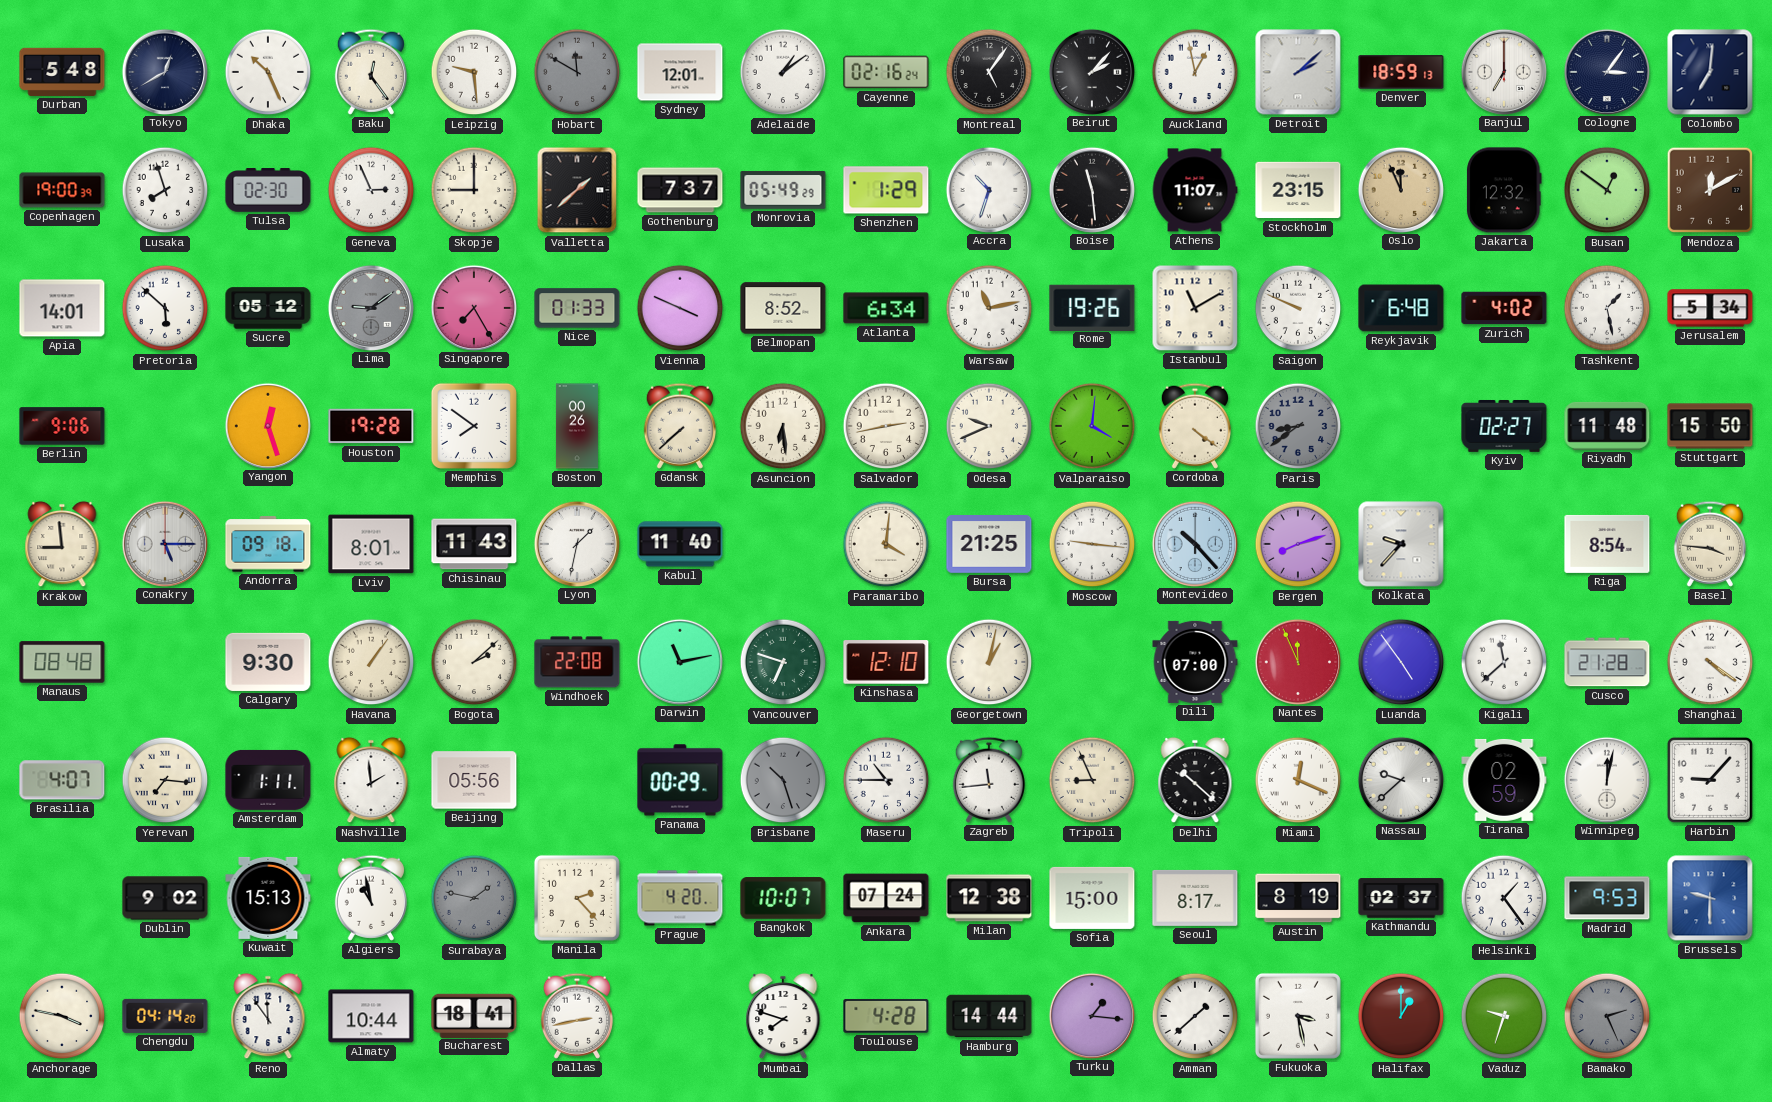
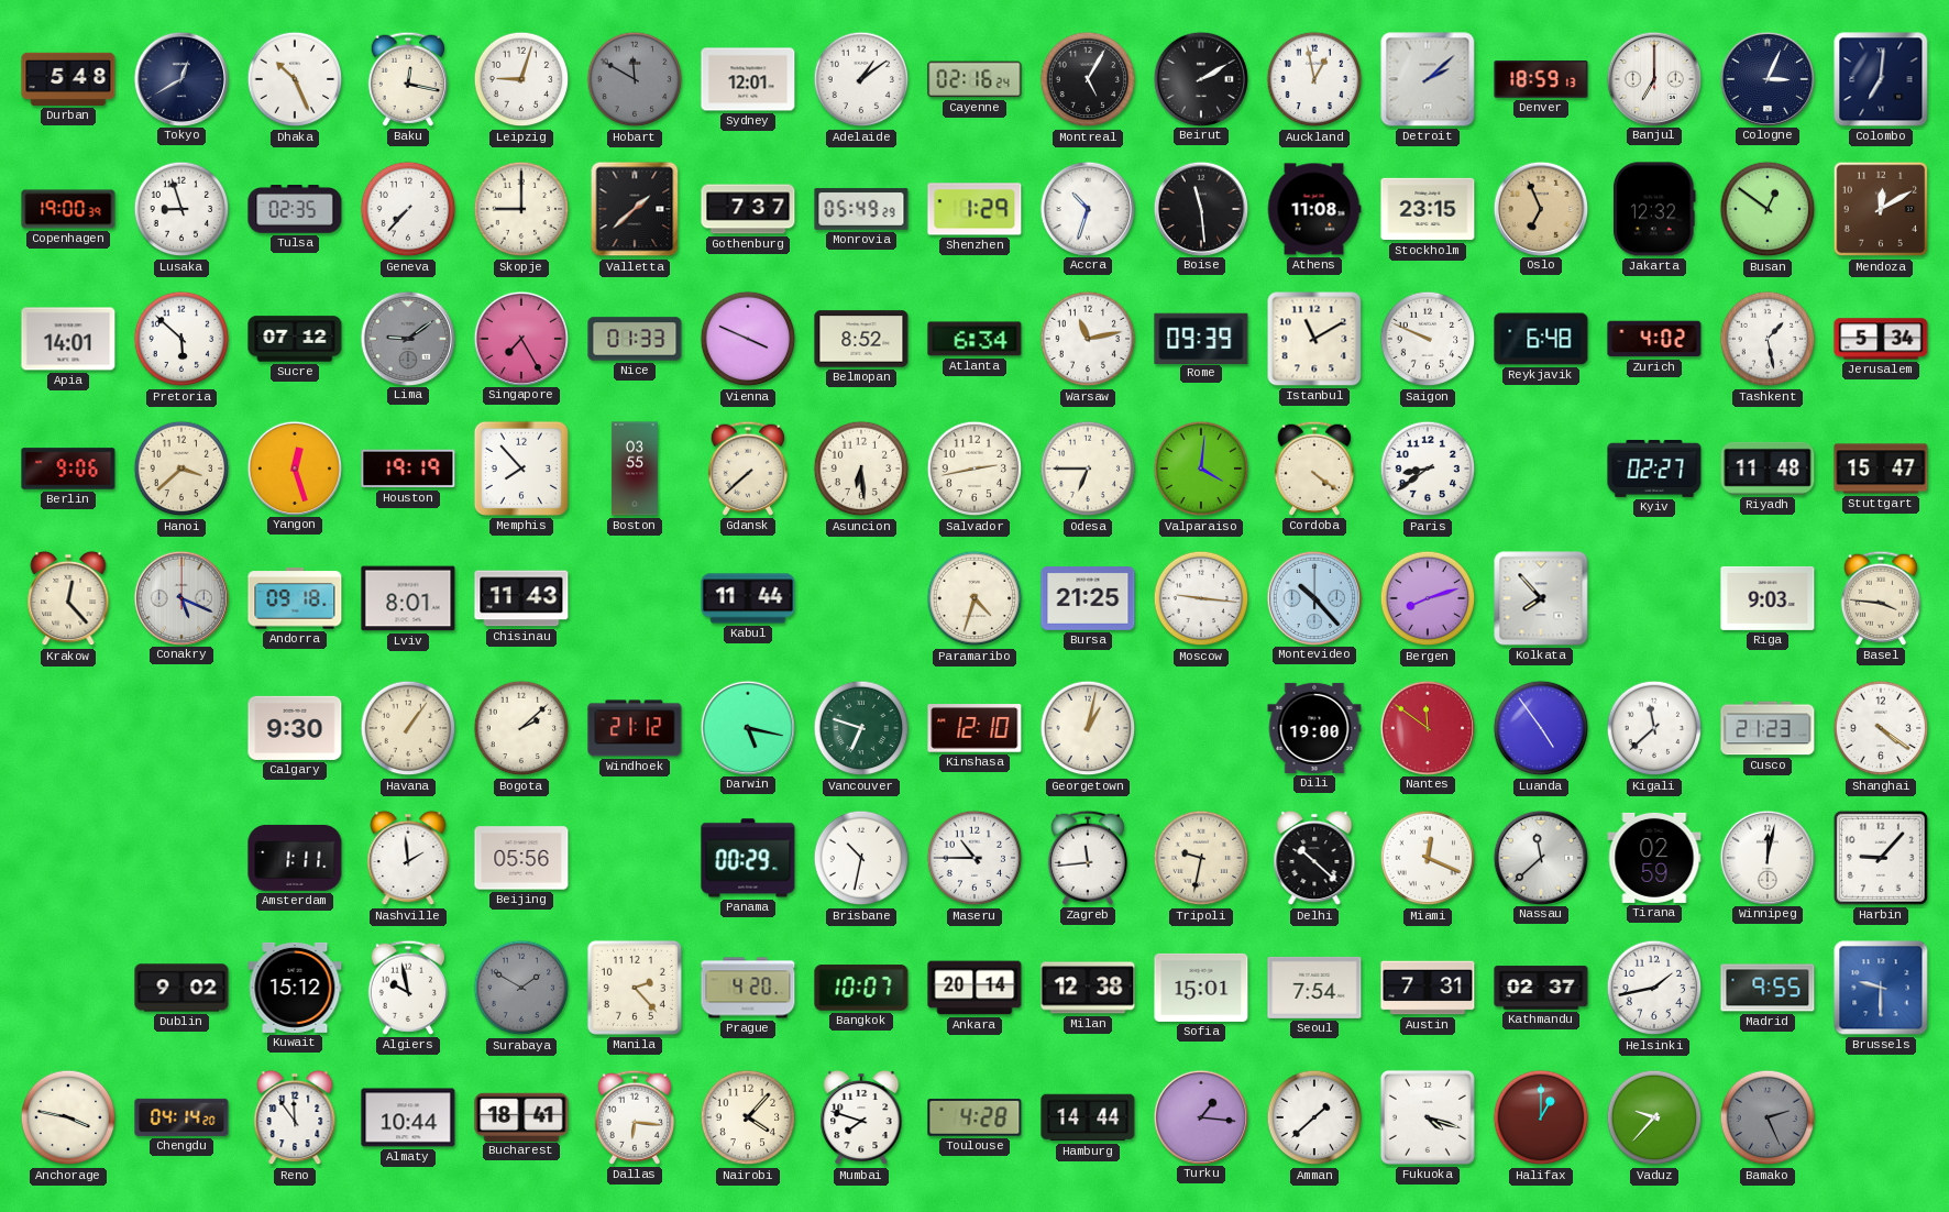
Baku: 12:24 -> 12:17
Leipzig: 9:29 -> 9:03
Montreal: 5:06 -> 5:05
Beirut: 2:07 -> 2:10
Cologne: 3:06 -> 3:04
Lusaka: 7:57 -> 8:57
Tulsa: 02:30 -> 02:35
Geneva: 2:56 -> 7:37
Athens: 11:07 -> 11:08
Oslo: 11:56 -> 6:56
Sucre: 05:12 -> 07:12
Rome: 19:26 -> 09:39
Hanoi: none -> 3:38
Houston: 19:28 -> 19:19
Memphis: 7:51 -> 7:53
Boston: 00:26 -> 03:55
Odesa: 9:41 -> 6:45
Paris dial: grey -> white
Stuttgart: 15:50 -> 15:47
Krakow: 8:59 -> 12:23
Conakry: 5:15 -> 5:19
Lyon: 1:32 -> none
Kabul: 11:40 -> 11:44
Paramaribo: 4:01 -> 4:33
Kolkata: 9:37 -> 7:53
Riga: 8:54 -> 9:03
Manaus: 08:48 -> none
Windhoek: 22:08 -> 21:12
Darwin: 11:13 -> 5:17
Dili: 07:00 -> 19:00
Nantes: 11:56 -> 11:51
Cusco: 21:28 -> 21:23
Brasilia: 4:07 -> none
Yerevan: 7:16 -> none
Brisbane: 10:27 -> 10:32
Brisbane dial: grey -> white
Tripoli: 8:56 -> 9:32
Nassau: 9:38 -> 11:38
Kuwait: 15:13 -> 15:12
Algiers: 10:58 -> 9:58
Surabaya: 1:47 -> 1:50
Ankara: 07:24 -> 20:14
Sofia: 15:00 -> 15:01
Seoul: 8:17 -> 7:54
Austin: 8:19 -> 7:31
Helsinki: 1:24 -> 1:43
Madrid: 9:53 -> 9:55
Dallas: 2:43 -> 6:16
Nairobi: none -> 4:07
Fukuoka: 3:28 -> 4:18
Vaduz: 9:33 -> 9:37
